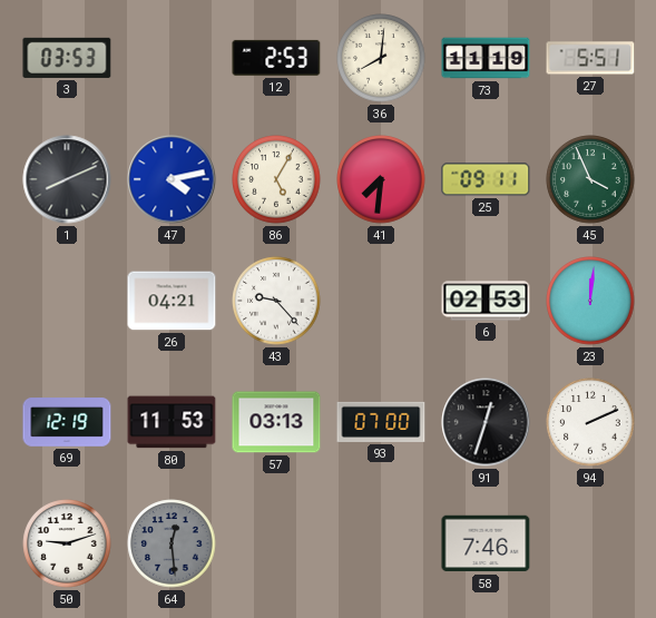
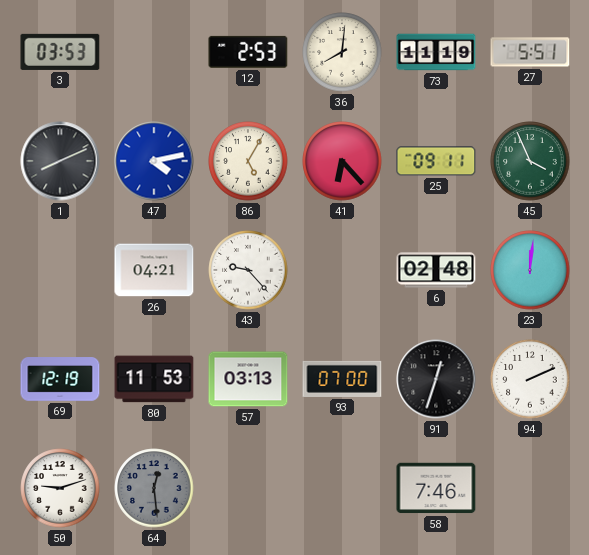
41: 7:31 -> 6:23
6: 02:53 -> 02:48
